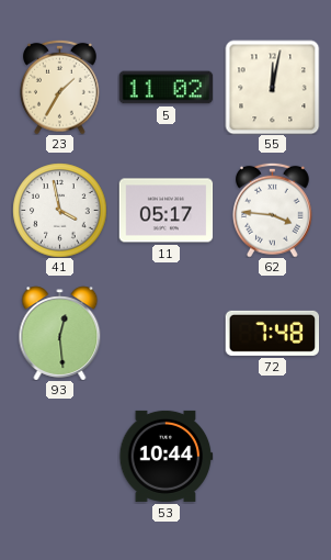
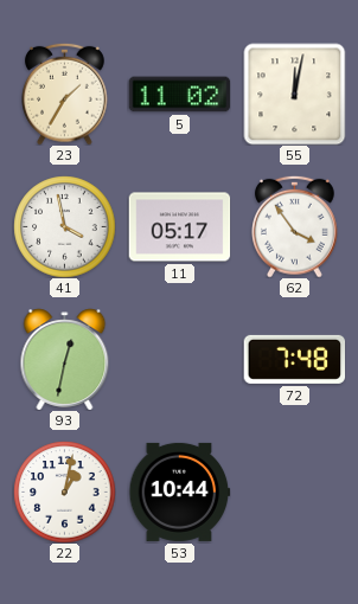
62: 3:46 -> 3:54
93: 12:29 -> 12:32
22: none -> 1:02
